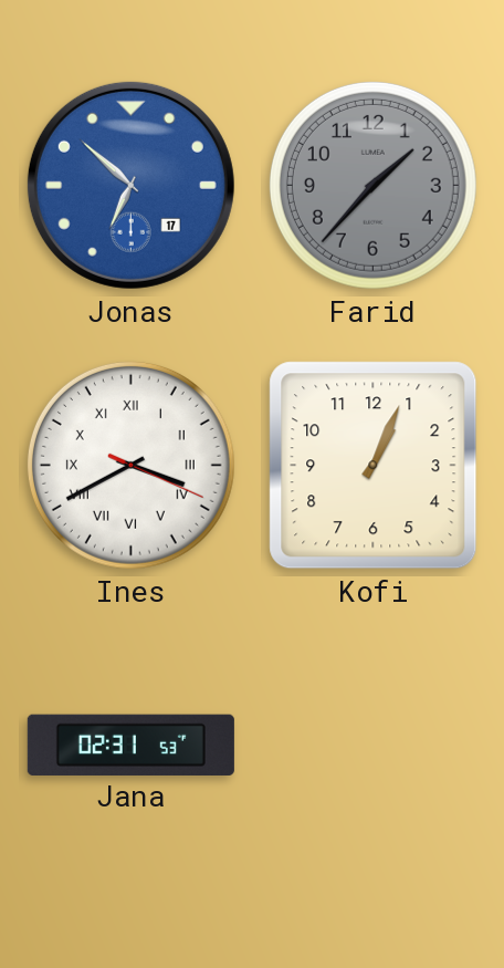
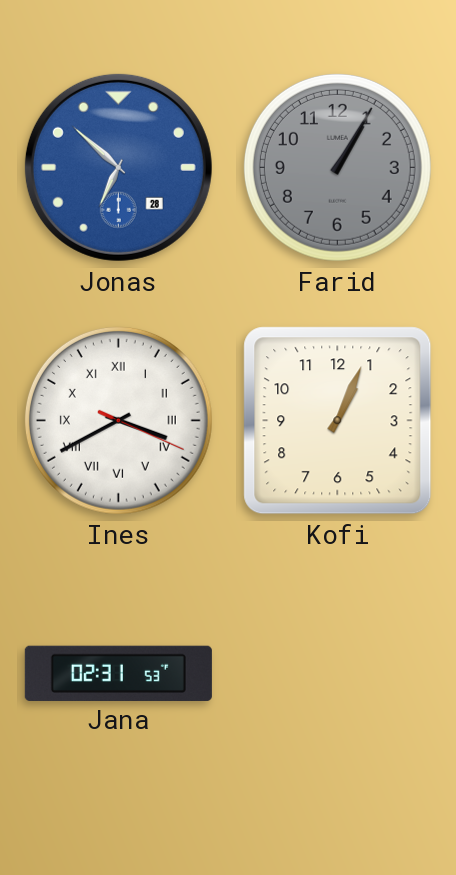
Jonas date: 17 -> 28
Farid: 1:37 -> 1:05
